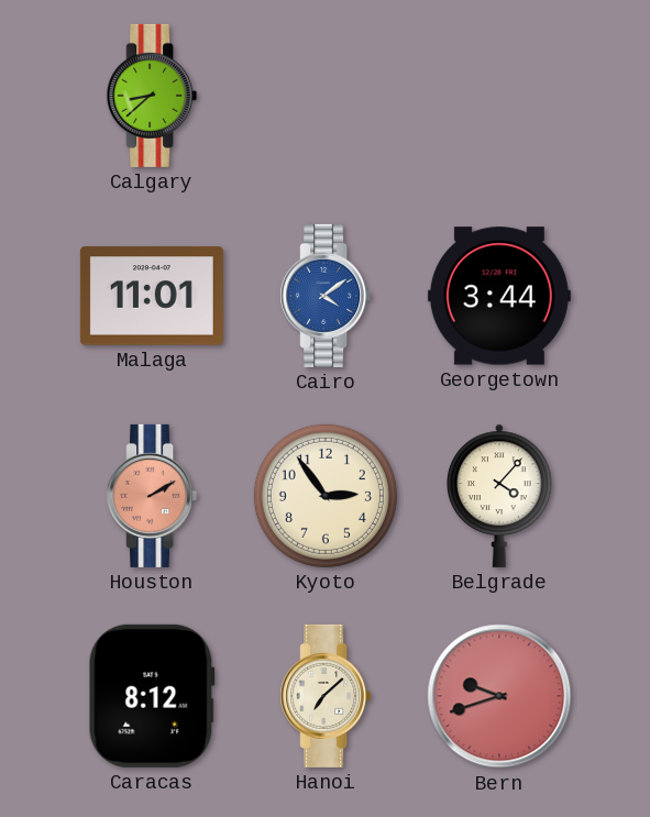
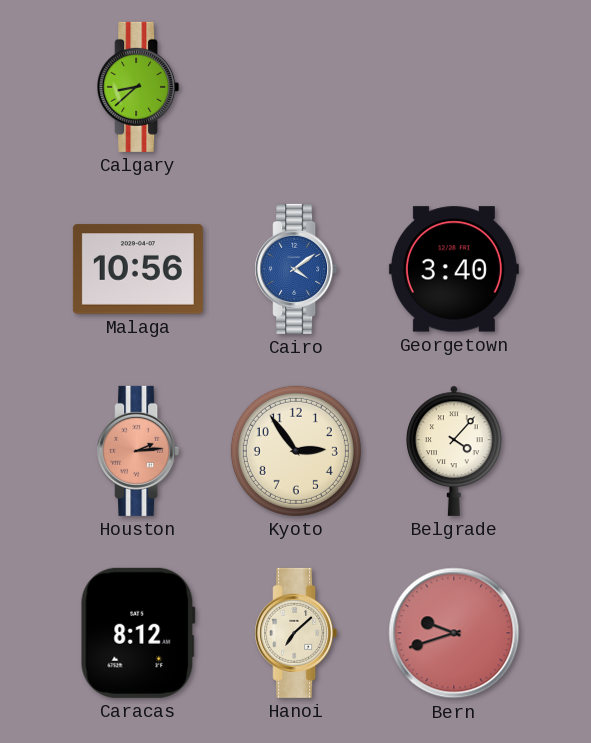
Malaga: 11:01 -> 10:56
Georgetown: 3:44 -> 3:40
Houston: 2:10 -> 2:14
